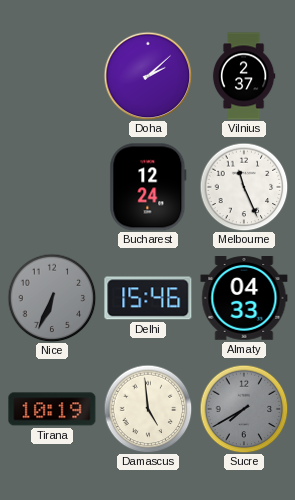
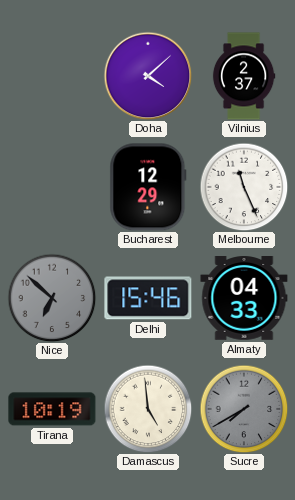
Doha: 2:08 -> 4:08
Bucharest: 12:24 -> 12:29
Nice: 6:34 -> 6:52
